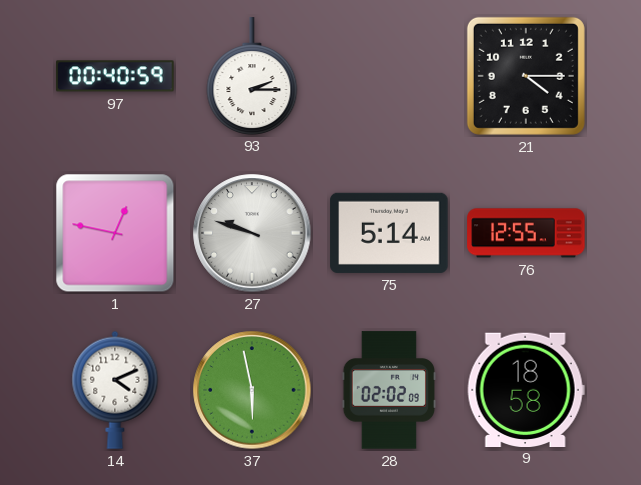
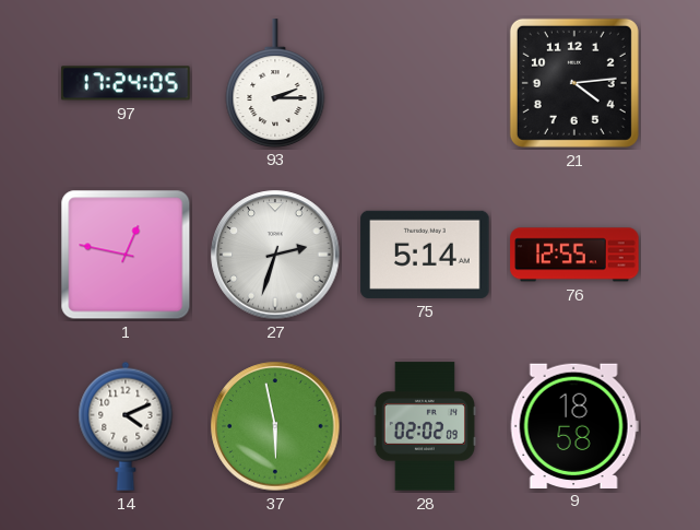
97: 00:40 -> 17:24
21: 4:15 -> 4:14
27: 9:48 -> 2:33
